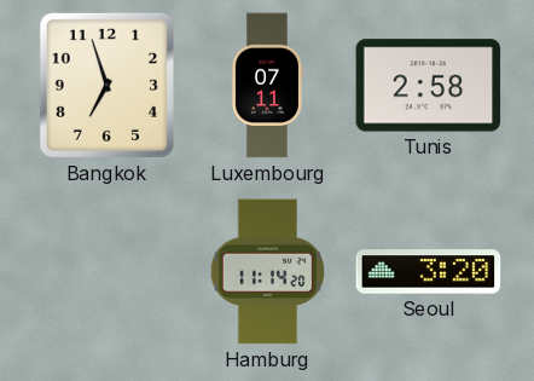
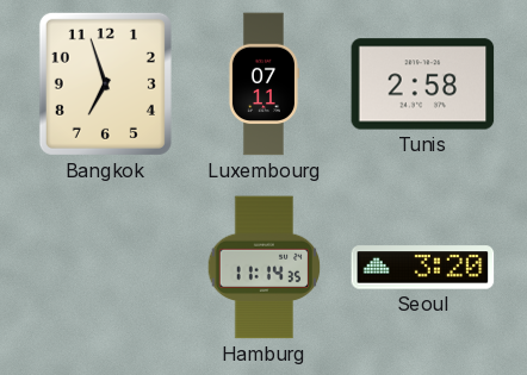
Hamburg: 11:14:20 -> 11:14:35
